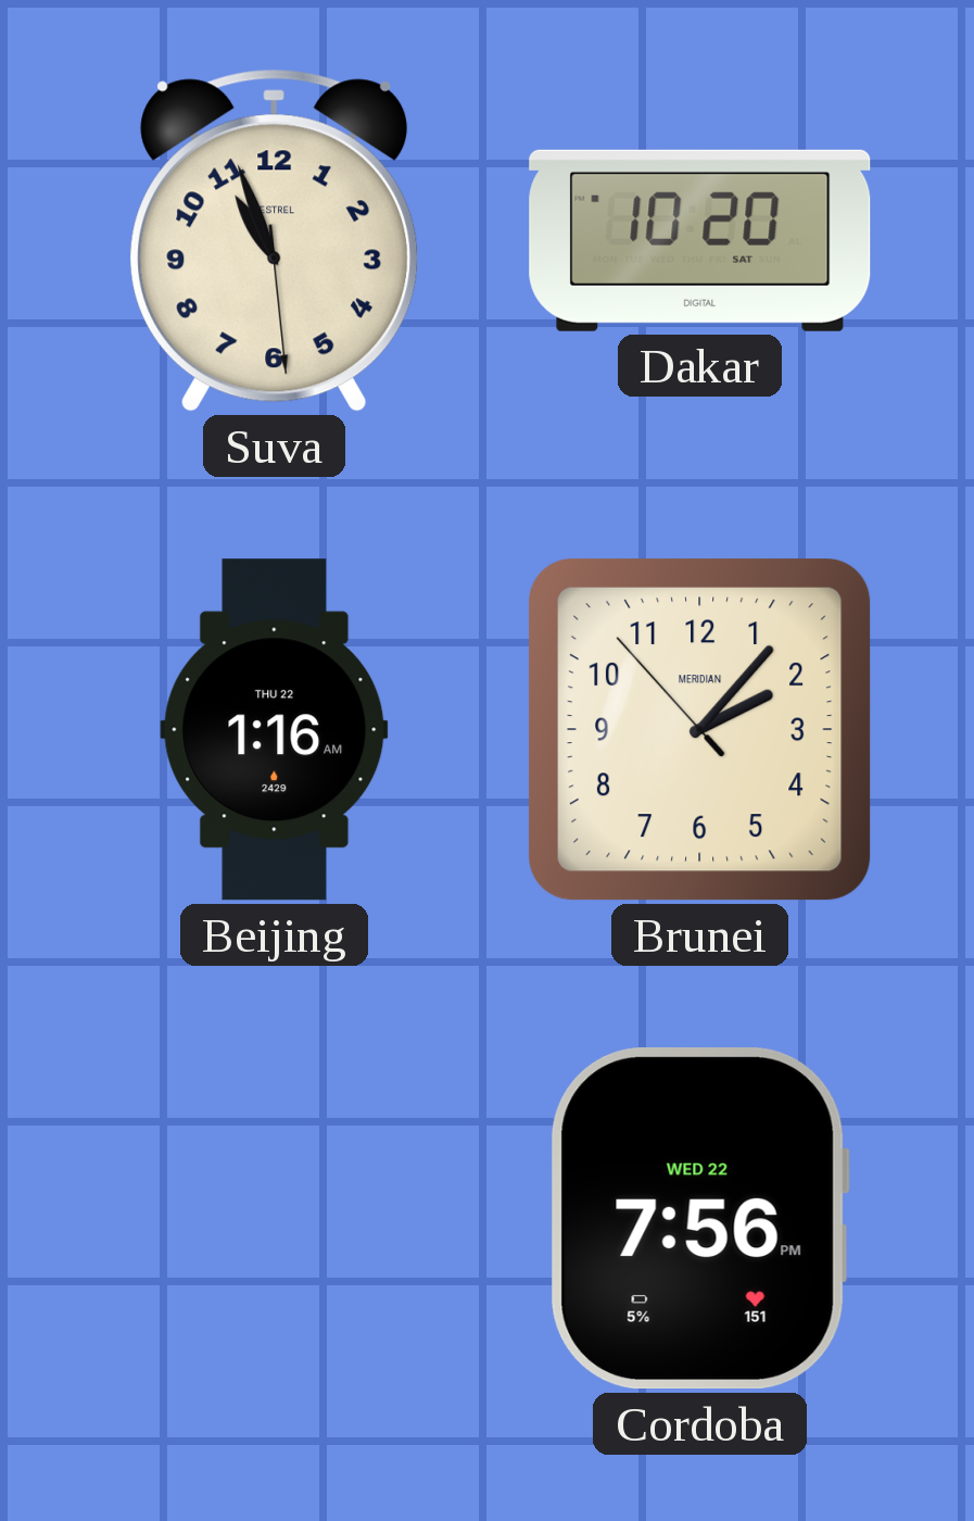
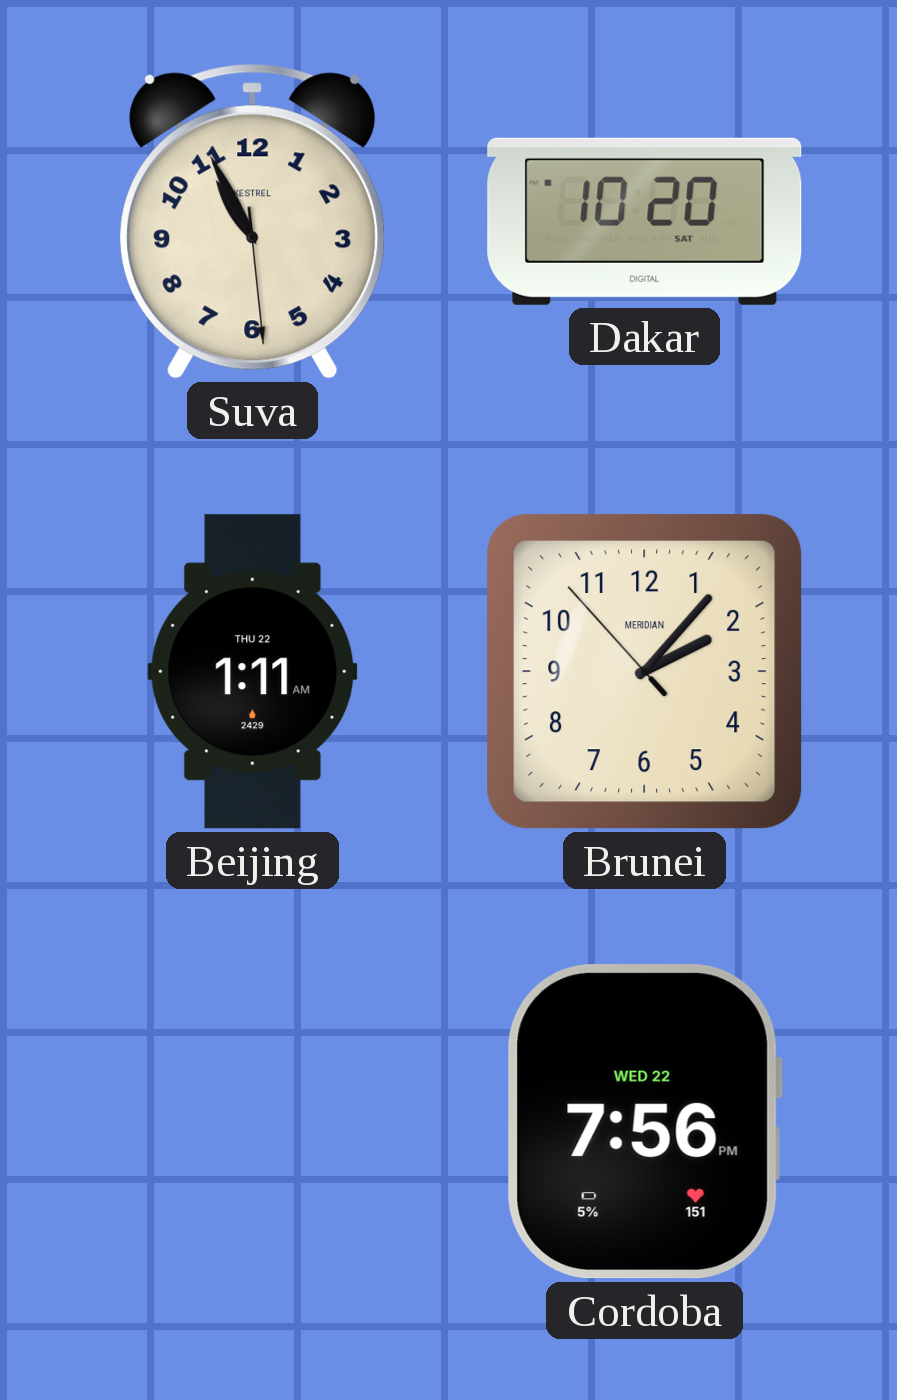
Suva: 10:56 -> 10:55
Beijing: 1:16 -> 1:11
